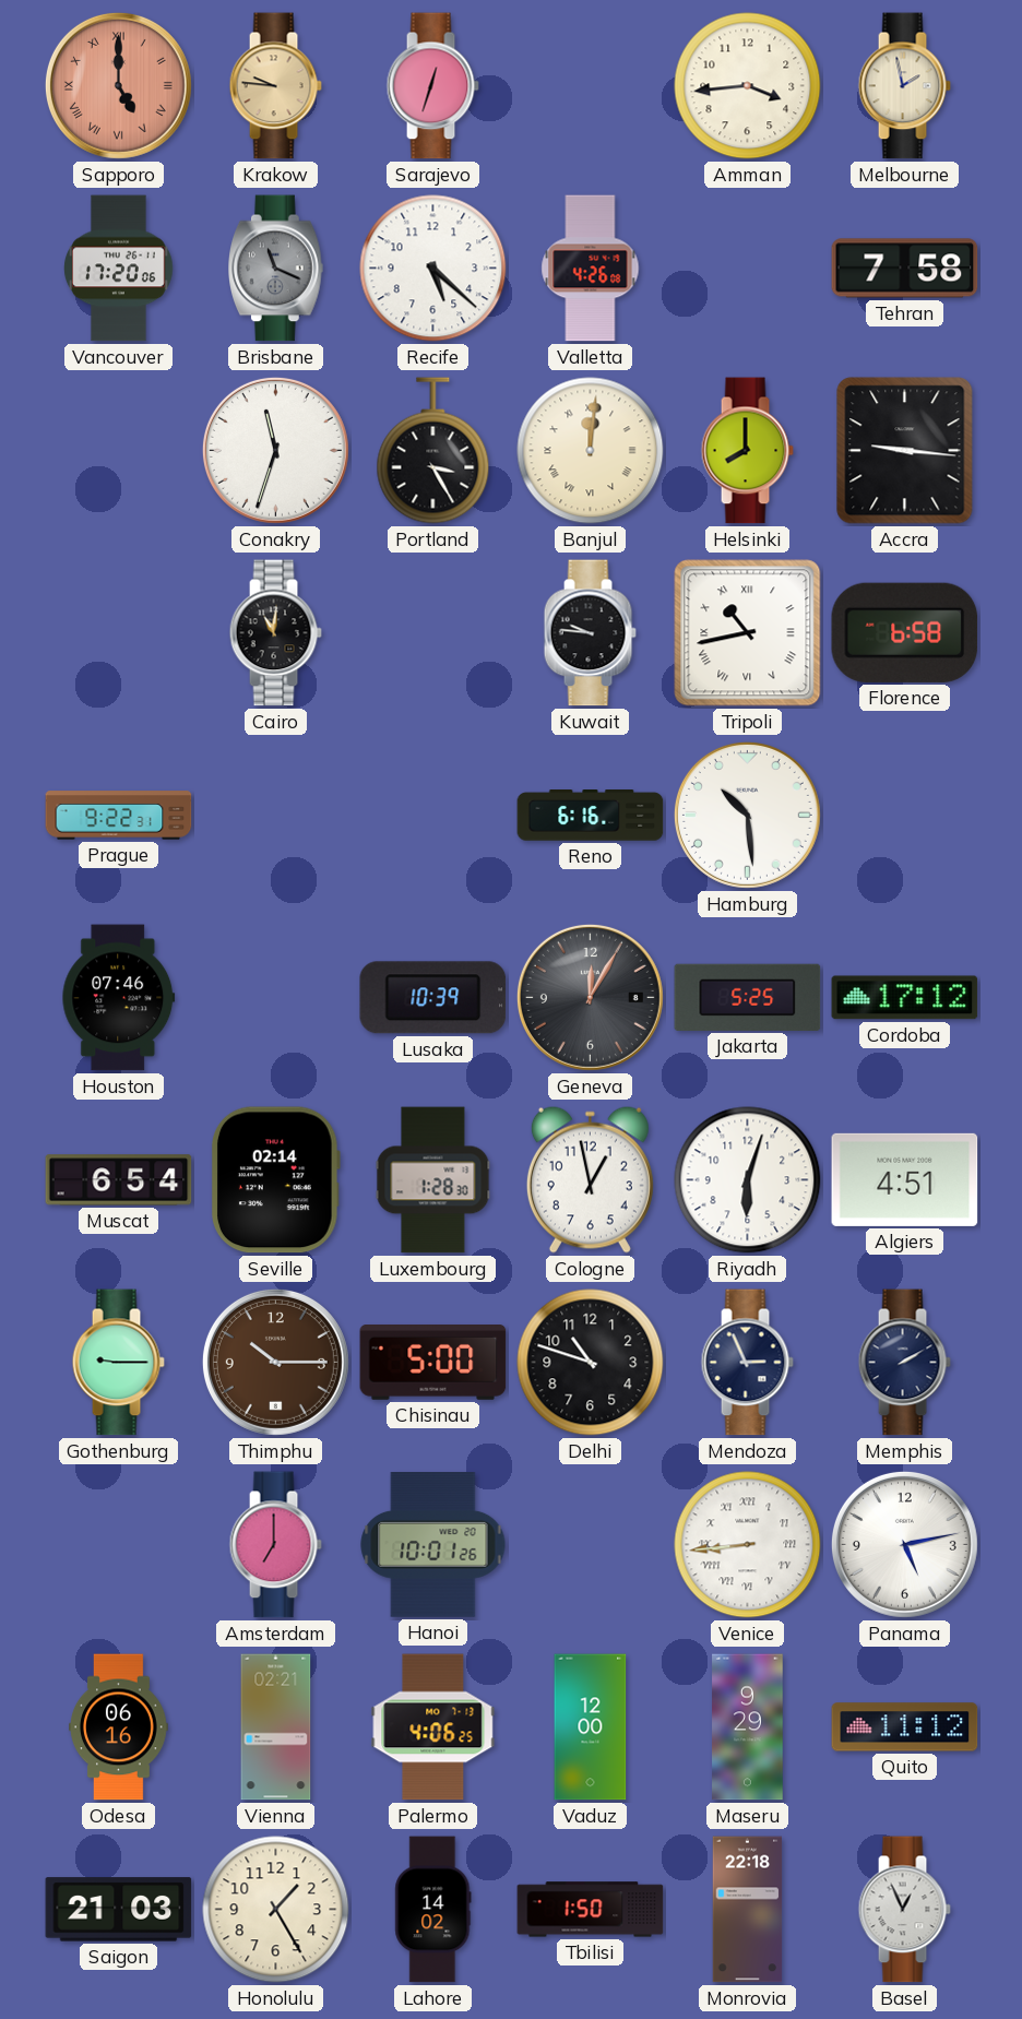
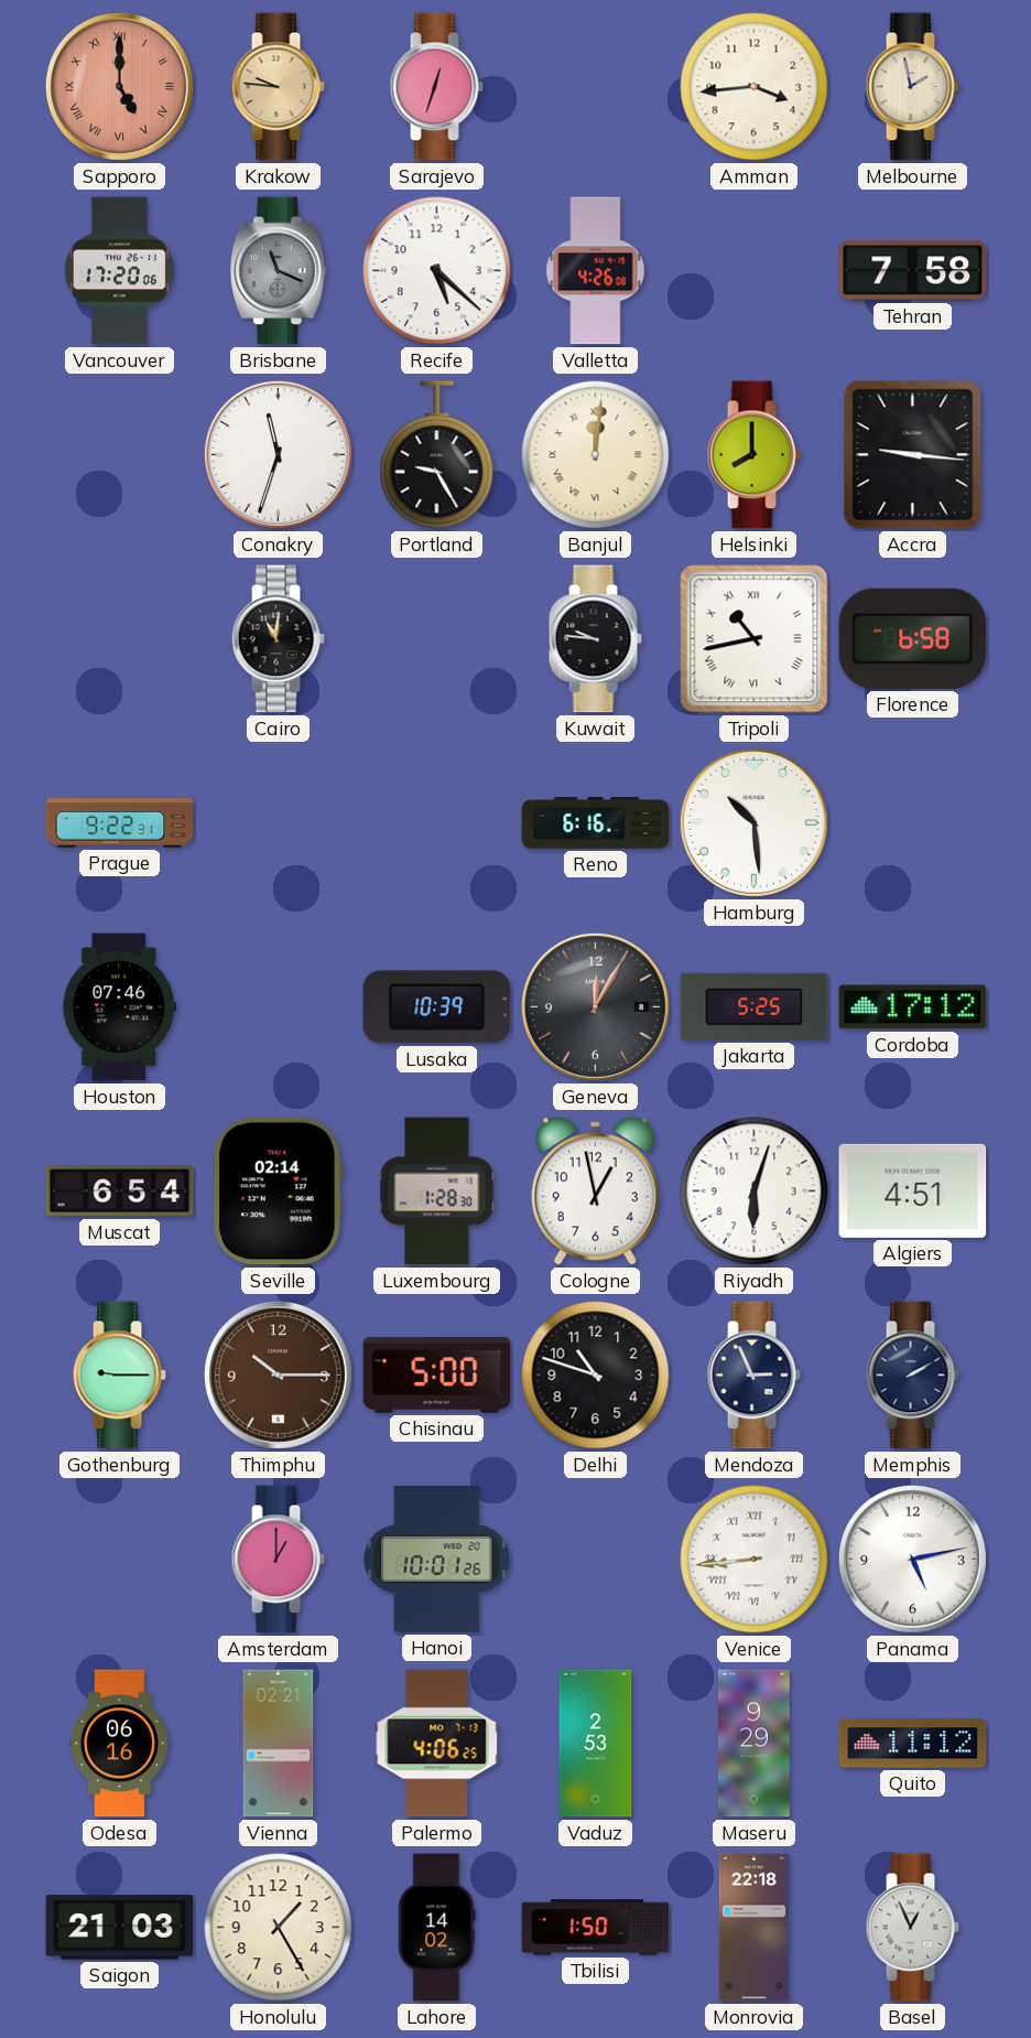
Portland: 3:25 -> 9:25
Amsterdam: 7:00 -> 1:00
Vaduz: 12:00 -> 2:53
